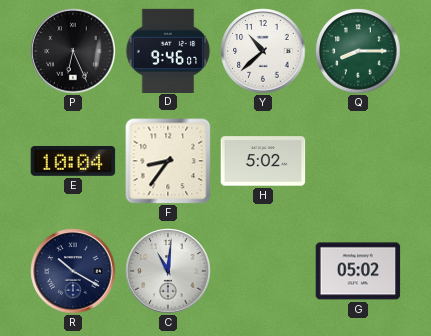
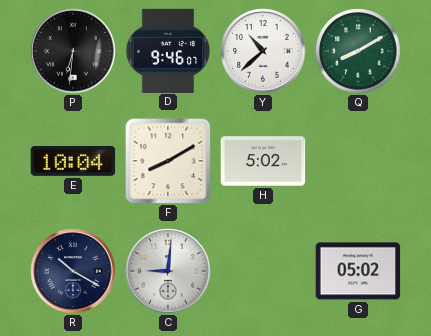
P: 6:26 -> 6:31
Q: 8:15 -> 8:10
F: 8:36 -> 8:10
C: 11:01 -> 9:01
